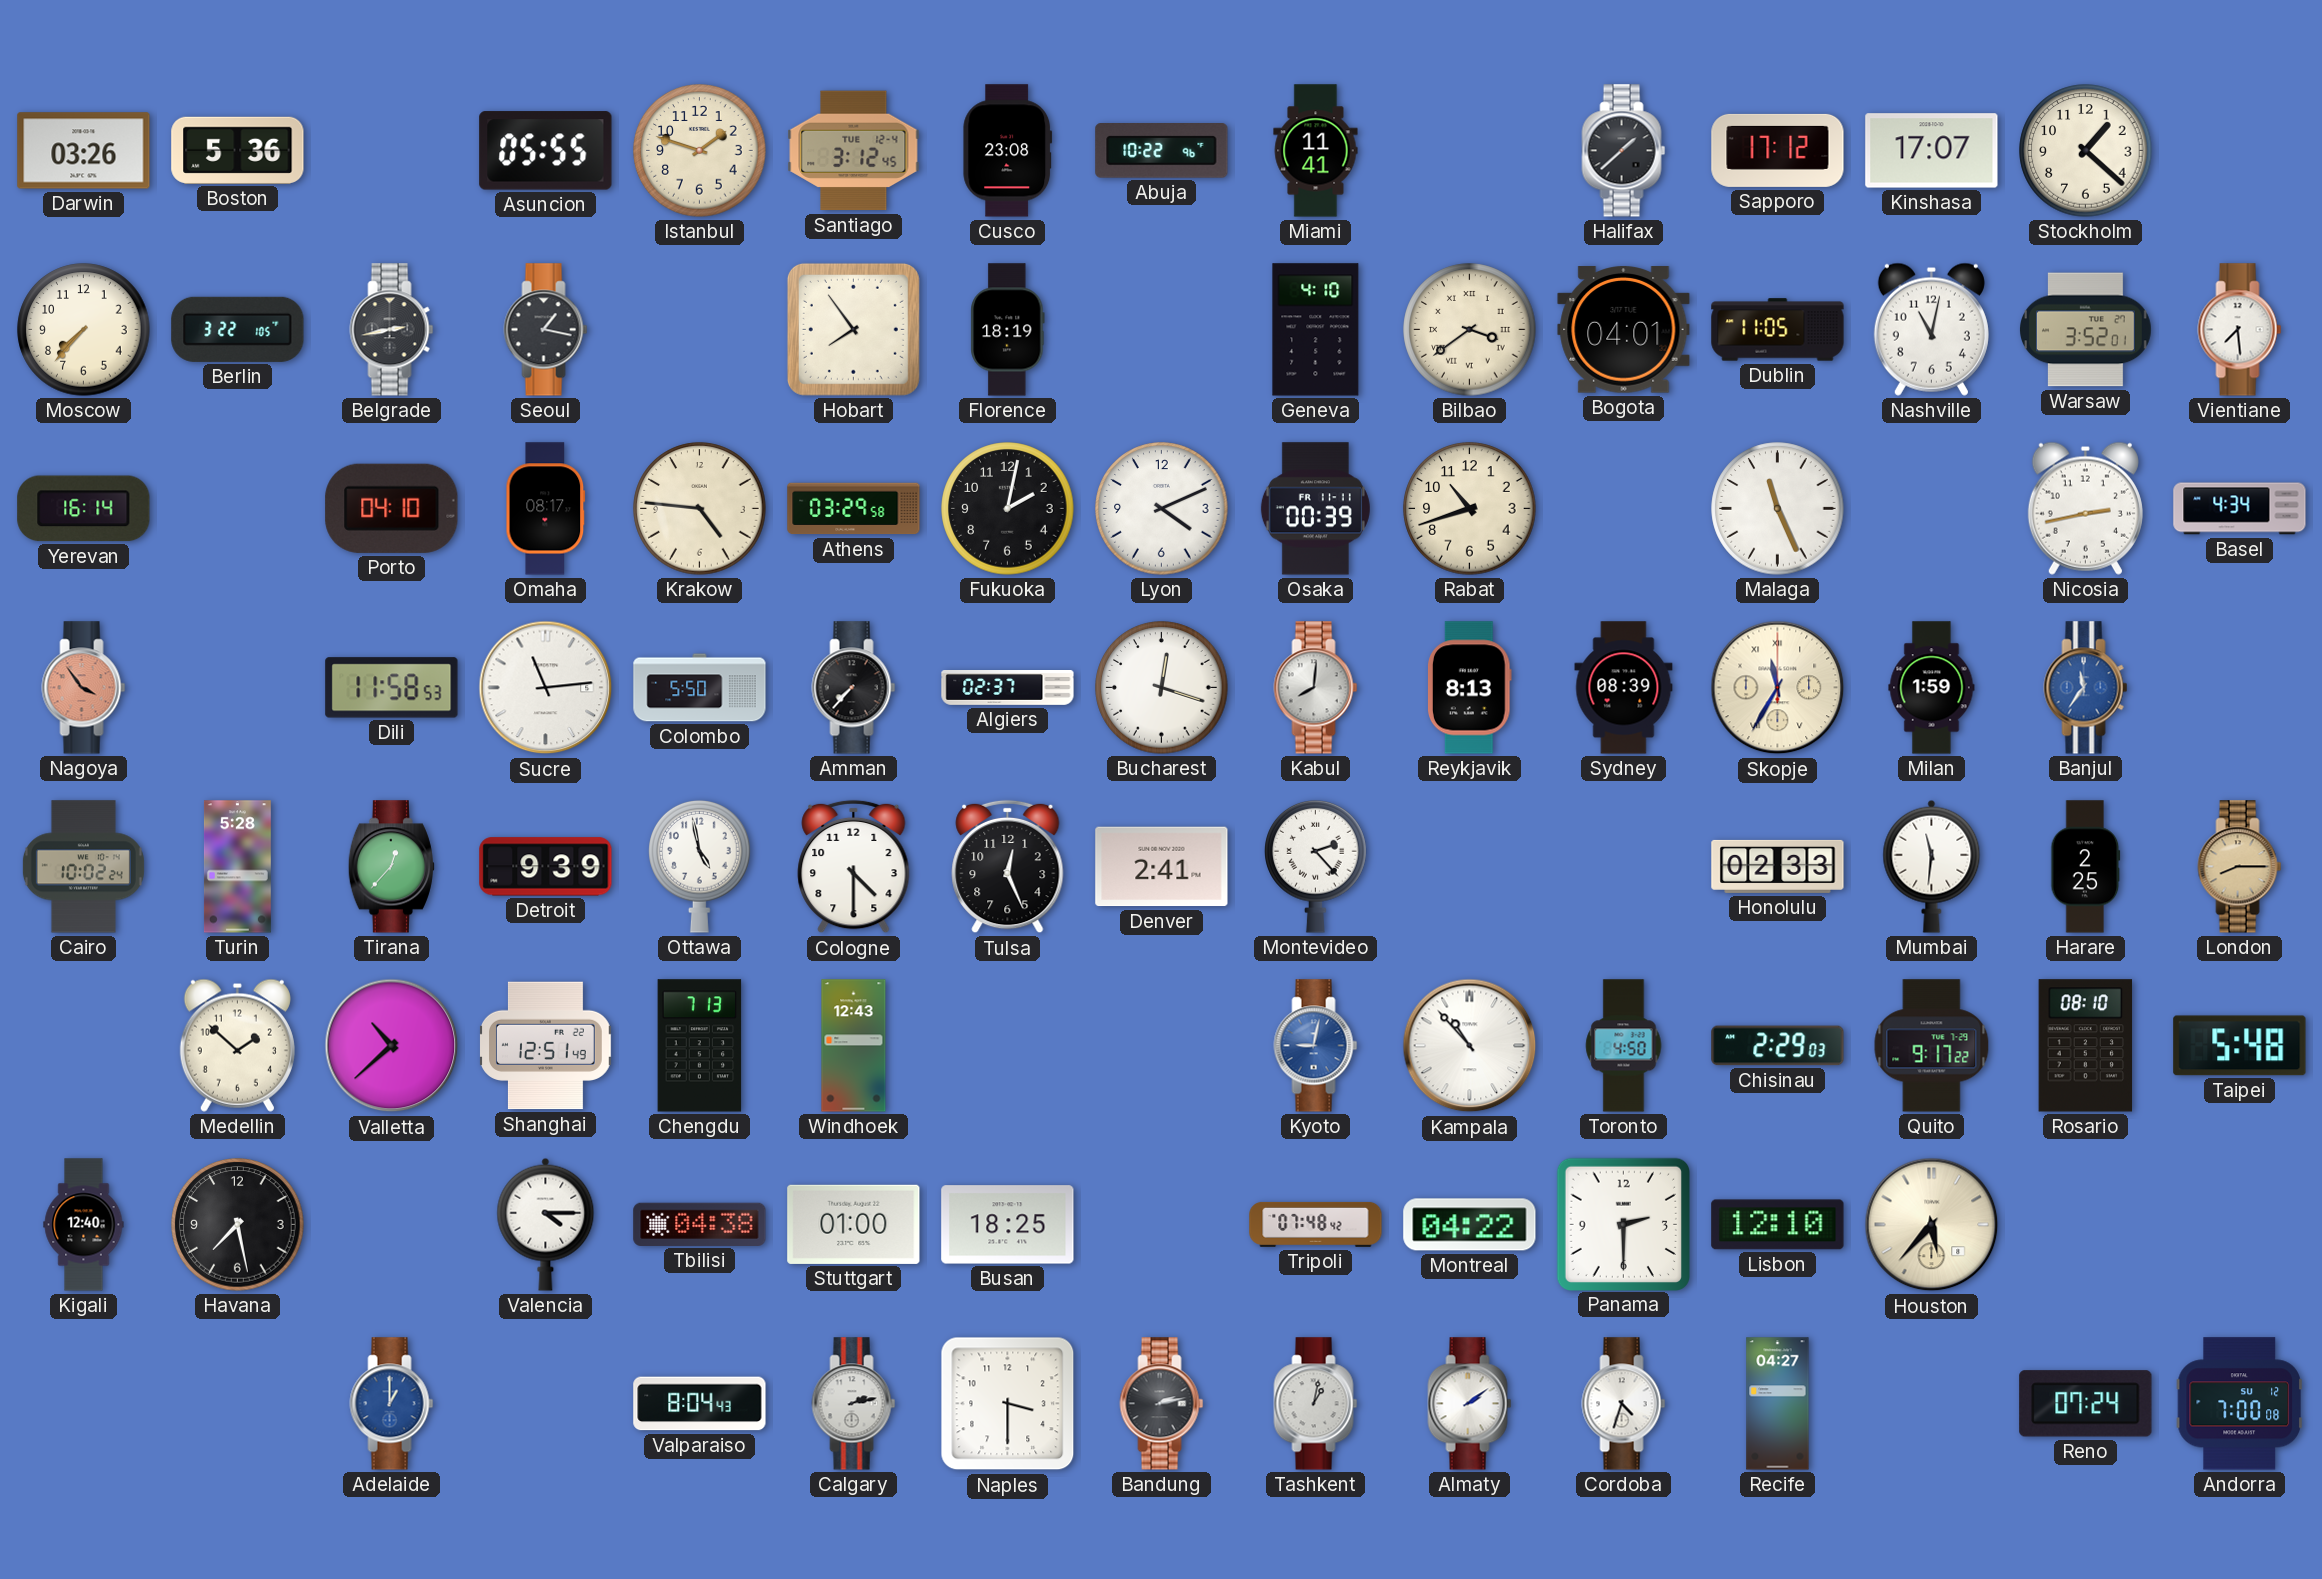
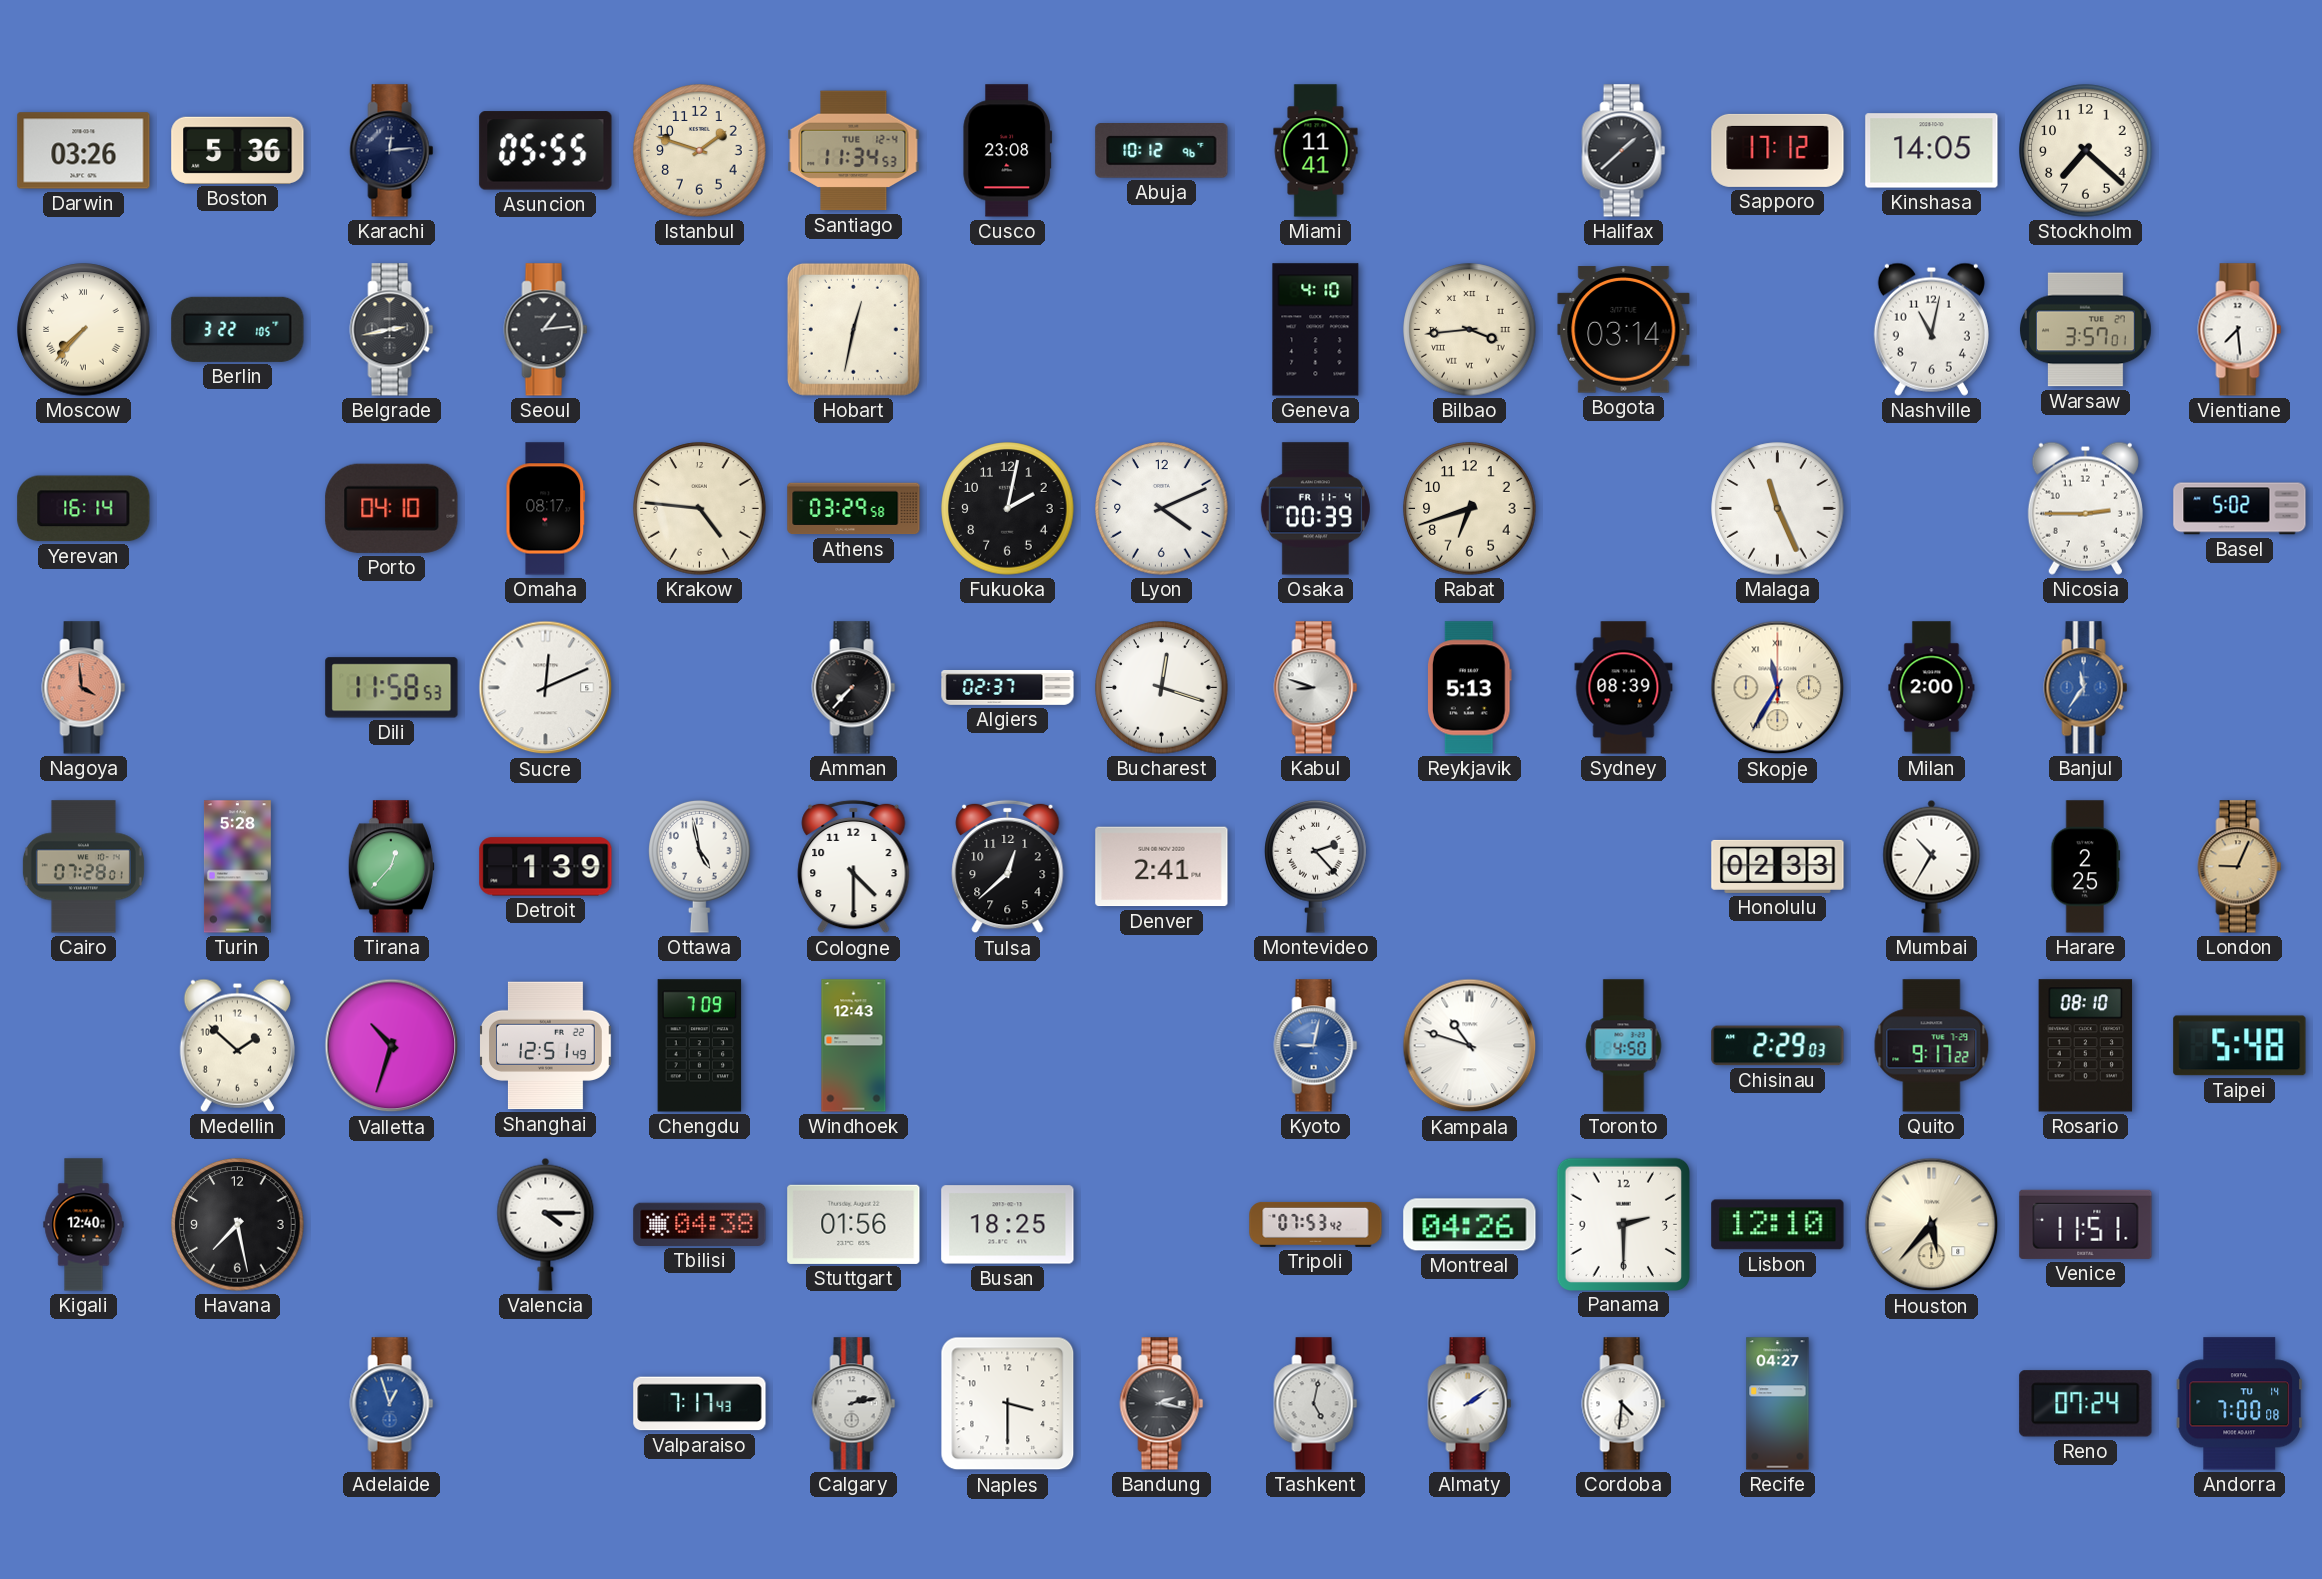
Karachi: none -> 12:14
Santiago: 3:12 -> 11:34
Abuja: 10:22 -> 10:12
Kinshasa: 17:07 -> 14:05
Stockholm: 1:22 -> 7:22
Moscow numerals: Arabic -> Roman
Seoul: 1:17 -> 1:14
Hobart: 7:54 -> 12:32
Florence: 18:19 -> none
Bilbao: 3:39 -> 3:44
Bogota: 04:01 -> 03:14
Dublin: 11:05 -> none
Warsaw: 3:52 -> 3:57
Osaka date: FR 11-11 -> FR 11-4
Rabat: 10:42 -> 6:42
Nicosia: 2:43 -> 2:45
Basel: 4:34 -> 5:02
Nagoya: 3:54 -> 3:59
Sucre: 11:14 -> 12:11
Colombo: 5:50 -> none
Kabul: 8:01 -> 8:48
Reykjavik: 8:13 -> 5:13
Milan: 1:59 -> 2:00
Cairo: 10:02 -> 07:28
Detroit: 9:39 -> 1:39
Tulsa: 12:26 -> 12:38
Mumbai: 11:31 -> 10:35
London: 8:15 -> 9:04
Valletta: 10:38 -> 10:33
Chengdu: 7:13 -> 7:09
Kampala: 10:53 -> 10:48
Stuttgart: 01:00 -> 01:56
Tripoli: 07:48 -> 07:53
Montreal: 04:22 -> 04:26
Venice: none -> 11:51
Adelaide: 1:00 -> 12:57
Valparaiso: 8:04 -> 7:17
Bandung: 2:13 -> 2:17
Tashkent: 1:02 -> 5:02
Cordoba: 4:33 -> 4:31
Andorra date: SU 12 -> TU 14
